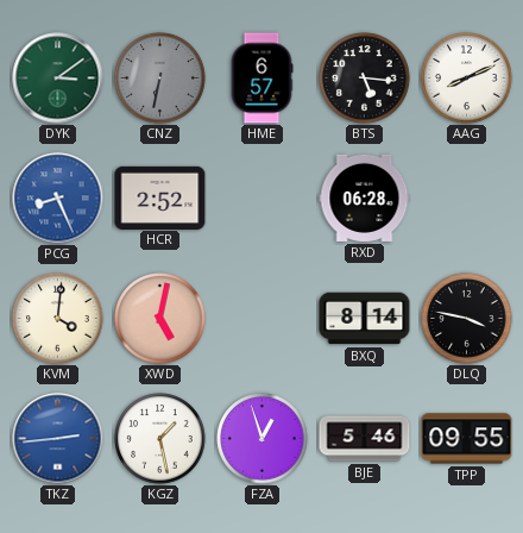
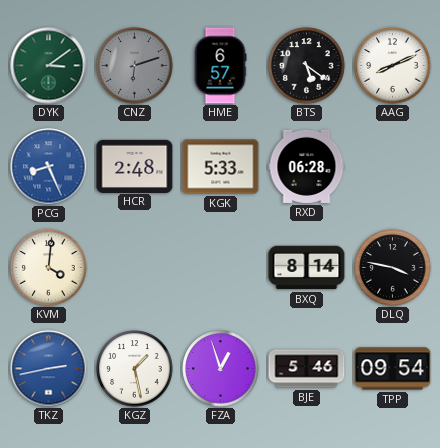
CNZ: 6:32 -> 6:12
BTS: 5:16 -> 5:21
HCR: 2:52 -> 2:48
KGK: none -> 5:33
XWD: 5:02 -> none
TKZ: 2:44 -> 2:43
TPP: 09:55 -> 09:54
